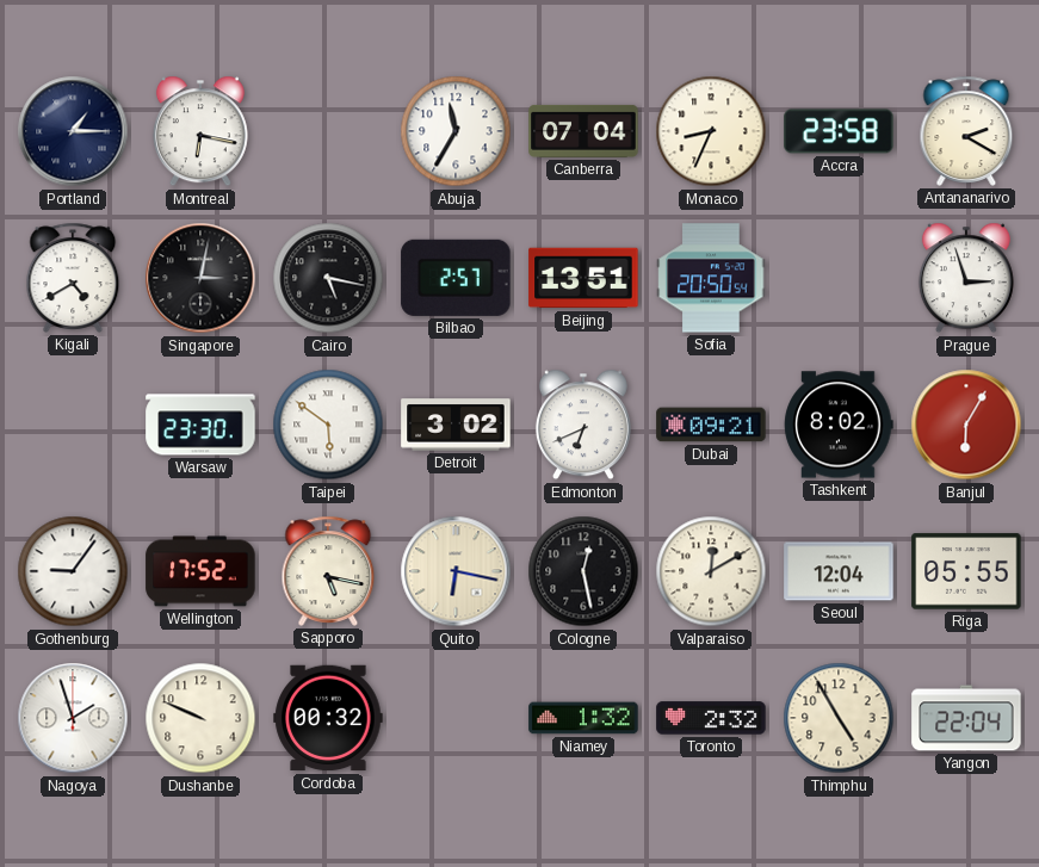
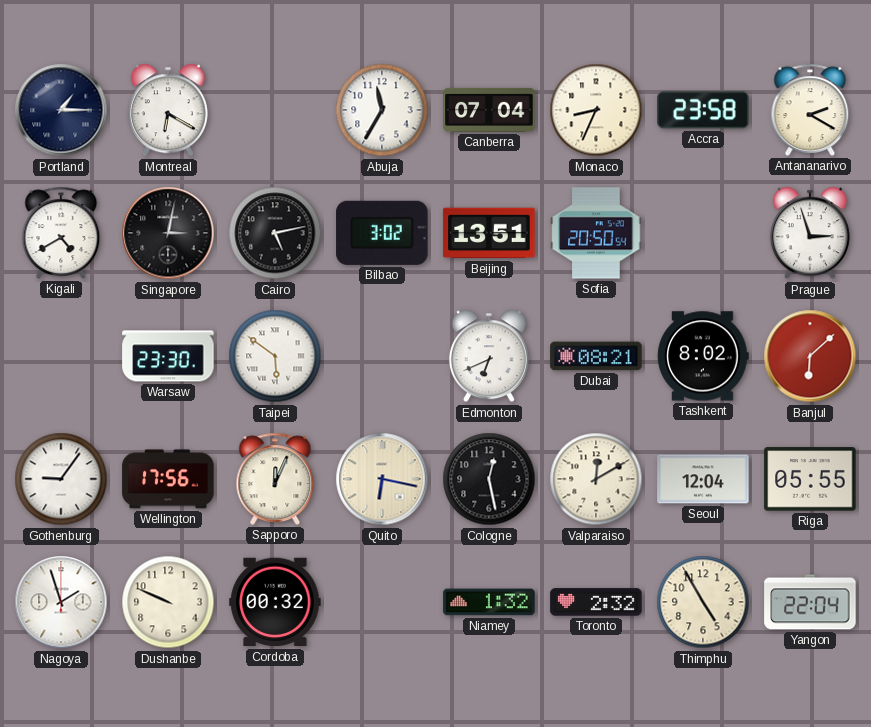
Montreal: 6:17 -> 6:20
Cairo: 5:17 -> 5:13
Bilbao: 2:57 -> 3:02
Detroit: 3:02 -> none
Dubai: 09:21 -> 08:21
Banjul: 6:05 -> 6:08
Wellington: 17:52 -> 17:56
Sapporo: 5:17 -> 12:04
